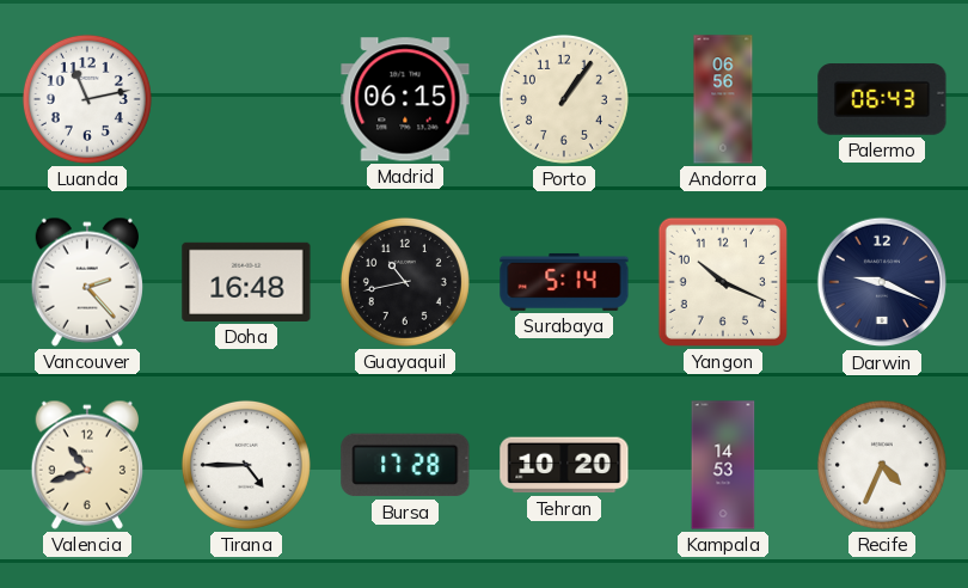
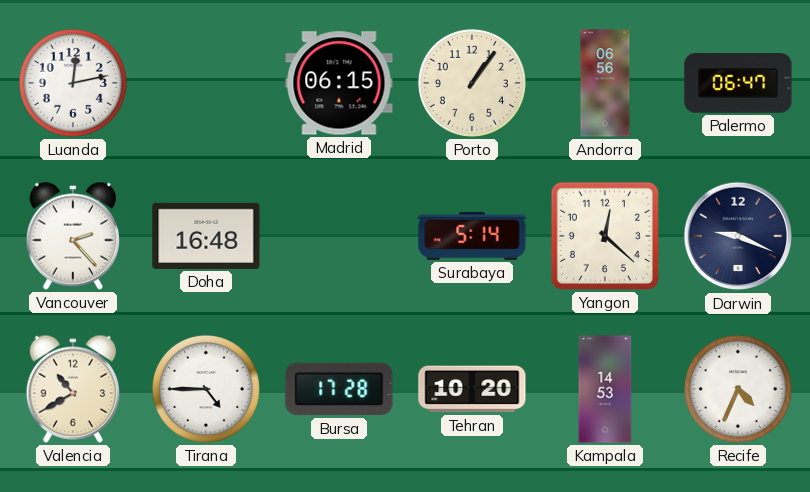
Luanda: 11:13 -> 12:13
Palermo: 06:43 -> 06:47
Guayaquil: 10:43 -> none
Yangon: 10:19 -> 12:22
Valencia: 10:42 -> 10:40
